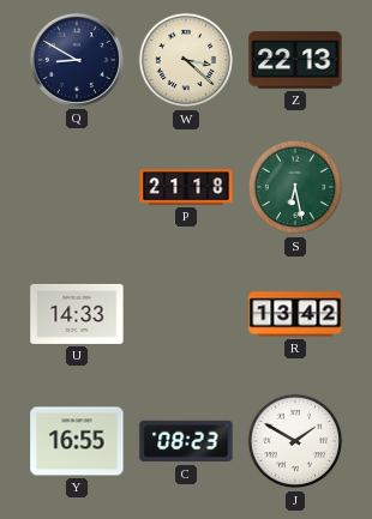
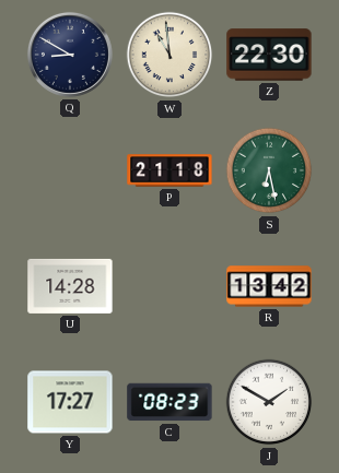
W: 3:22 -> 10:59
Z: 22:13 -> 22:30
U: 14:33 -> 14:28
Y: 16:55 -> 17:27
